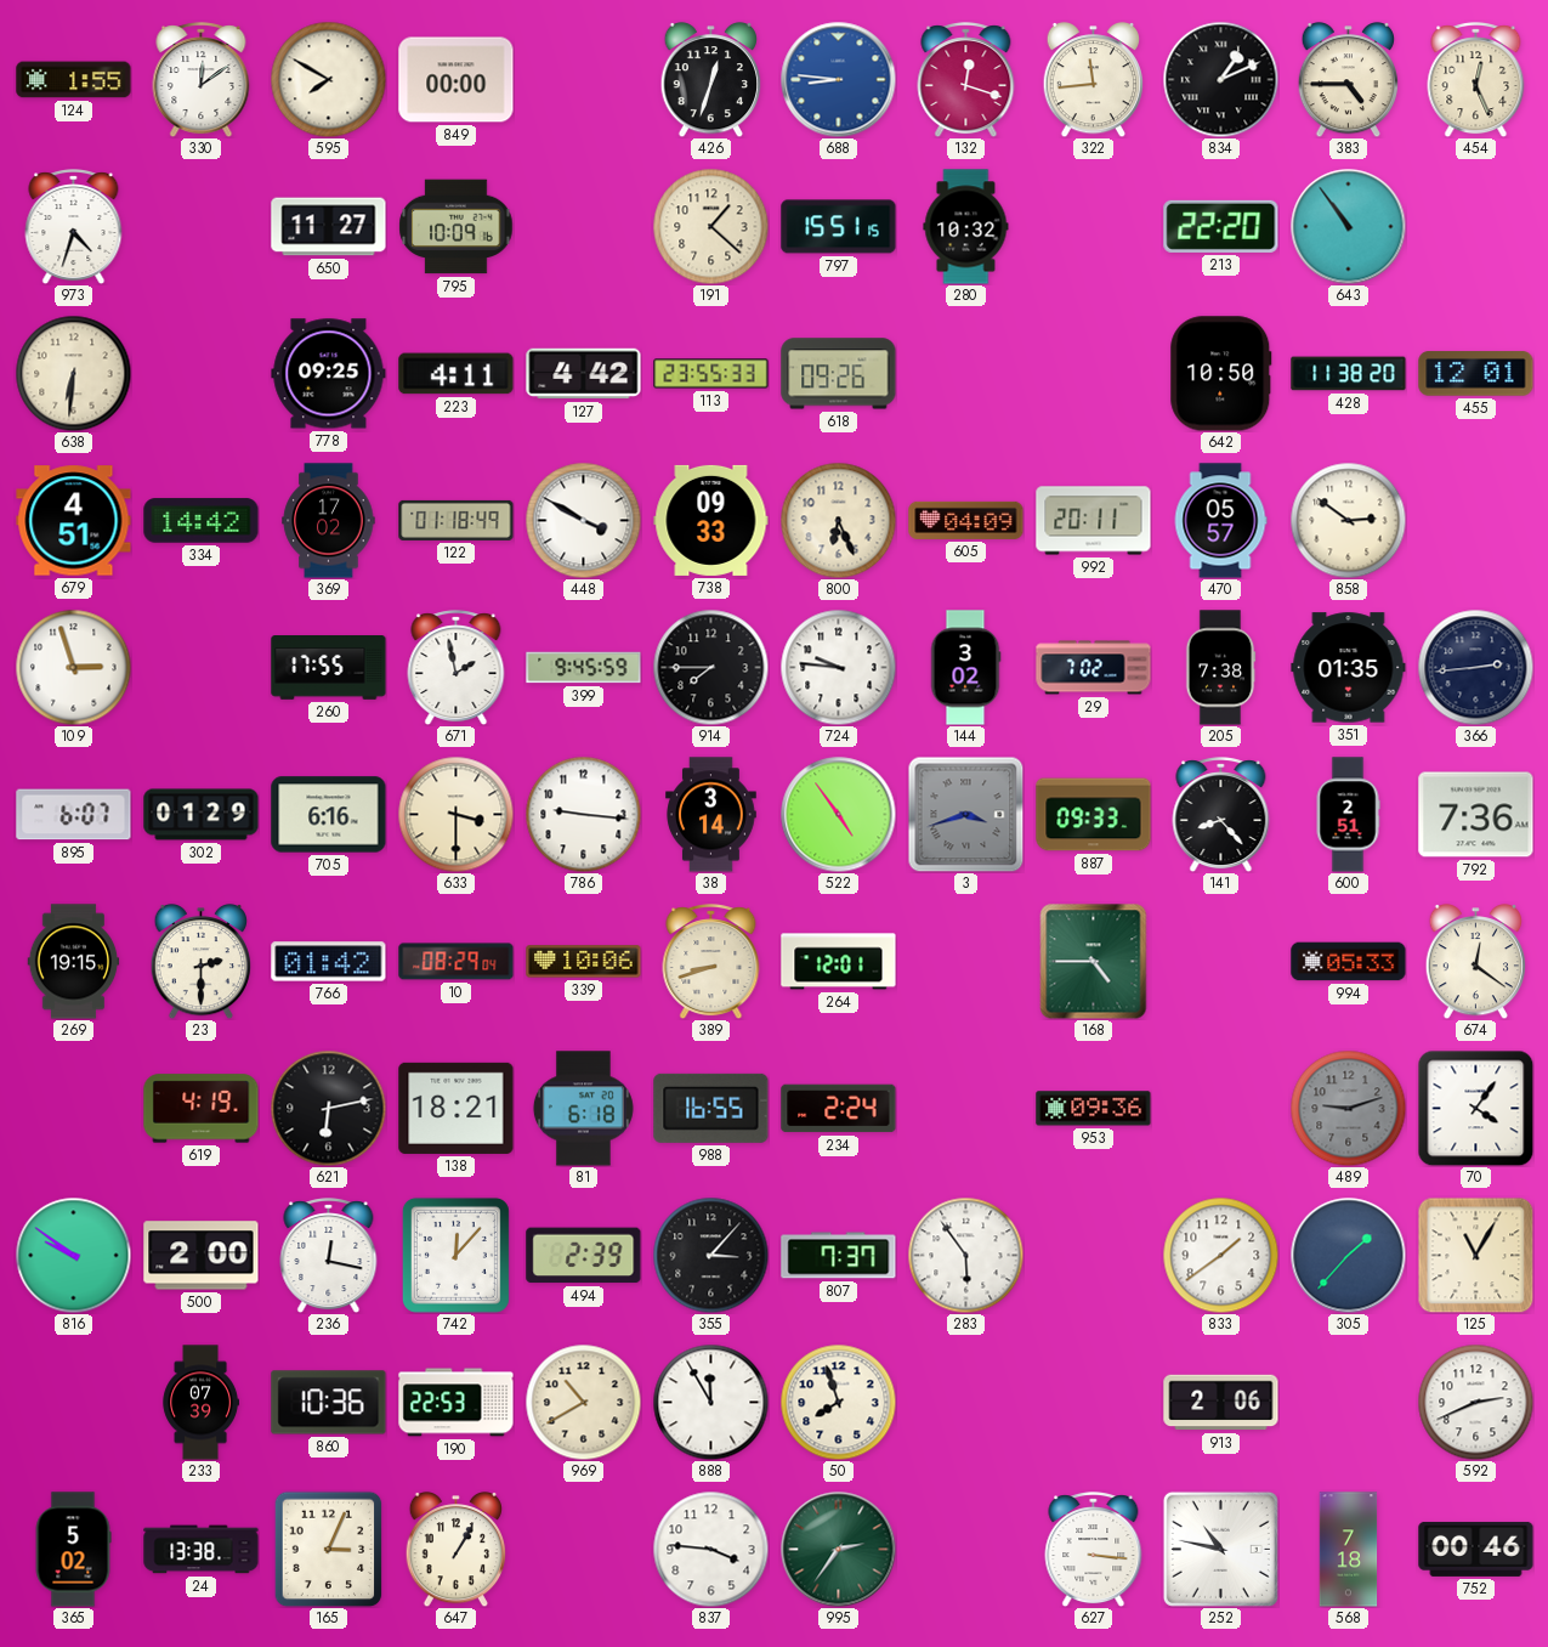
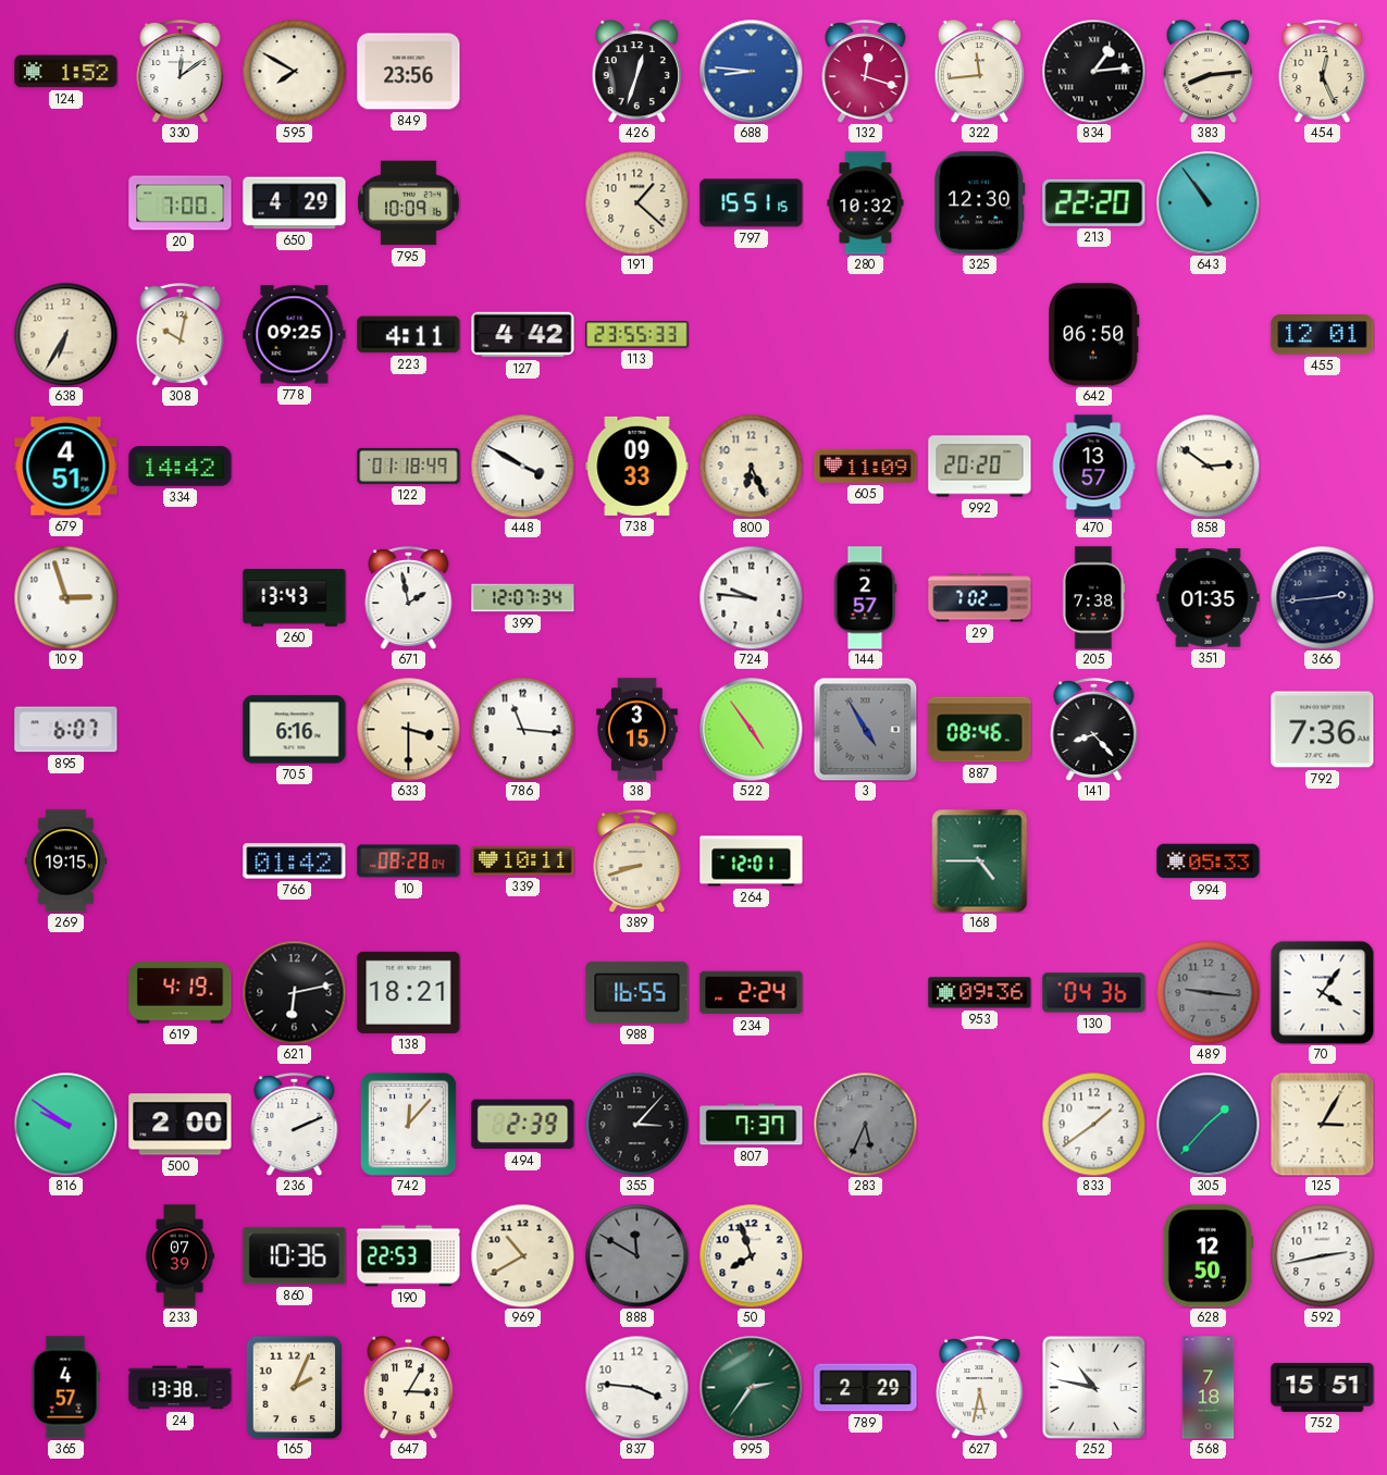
124: 1:55 -> 1:52
849: 00:00 -> 23:56
834: 1:11 -> 1:14
383: 4:45 -> 8:14
973: 4:33 -> none
20: none -> 7:00
650: 11:27 -> 4:29
325: none -> 12:30
638: 6:31 -> 6:35
308: none -> 10:02
618: 09:26 -> none
642: 10:50 -> 06:50
428: 11:38 -> none
369: 17:02 -> none
605: 04:09 -> 11:09
992: 20:11 -> 20:20
470: 05:57 -> 13:57
260: 17:55 -> 13:43
399: 9:45 -> 12:07
914: 7:45 -> none
144: 3:02 -> 2:57
302: 01:29 -> none
786: 9:16 -> 11:16
38: 3:14 -> 3:15
3: 3:42 -> 4:55
887: 09:33 -> 08:46
600: 2:51 -> none
23: 2:30 -> none
10: 08:29 -> 08:28
339: 10:06 -> 10:11
674: 12:21 -> none
81: 6:18 -> none
130: none -> 04:36
489: 9:12 -> 9:16
236: 12:17 -> 2:11
283: 5:54 -> 5:34
283 dial: white -> grey
125: 11:05 -> 3:05
888: 11:55 -> 11:50
888 dial: white -> grey
913: 2:06 -> none
628: none -> 12:50
592: 2:41 -> 2:43
365: 5:02 -> 4:57
165: 3:04 -> 2:04
647: 1:05 -> 3:05
789: none -> 2:29
627: 3:16 -> 5:32
752: 00:46 -> 15:51
